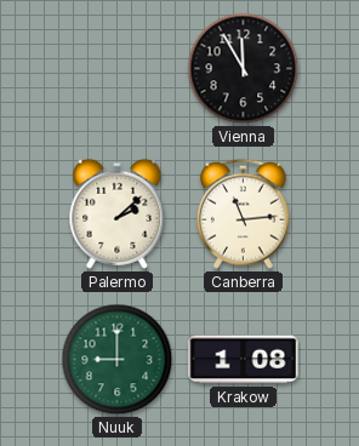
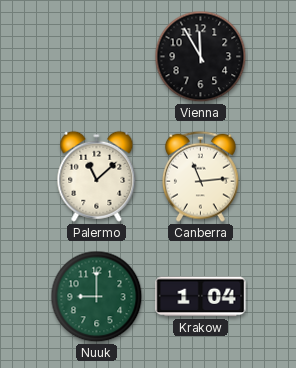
Palermo: 2:08 -> 11:08
Krakow: 1:08 -> 1:04
